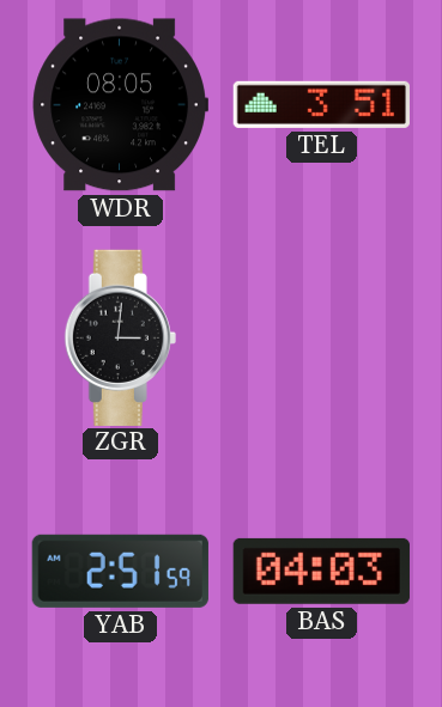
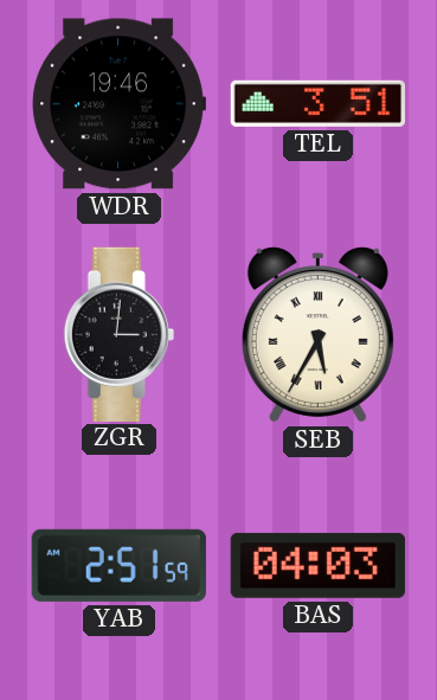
WDR: 08:05 -> 19:46
SEB: none -> 5:35
